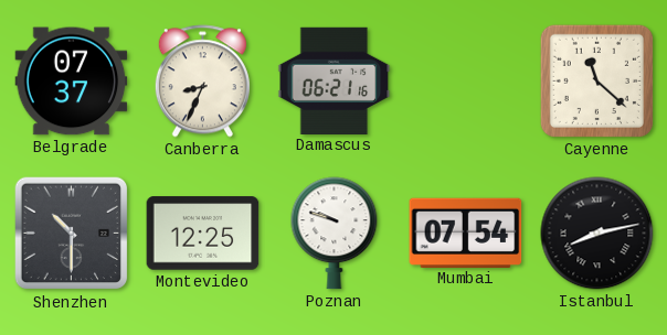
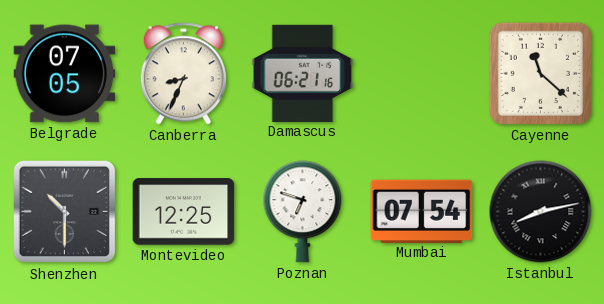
Belgrade: 07:37 -> 07:05
Poznan: 9:48 -> 6:48
